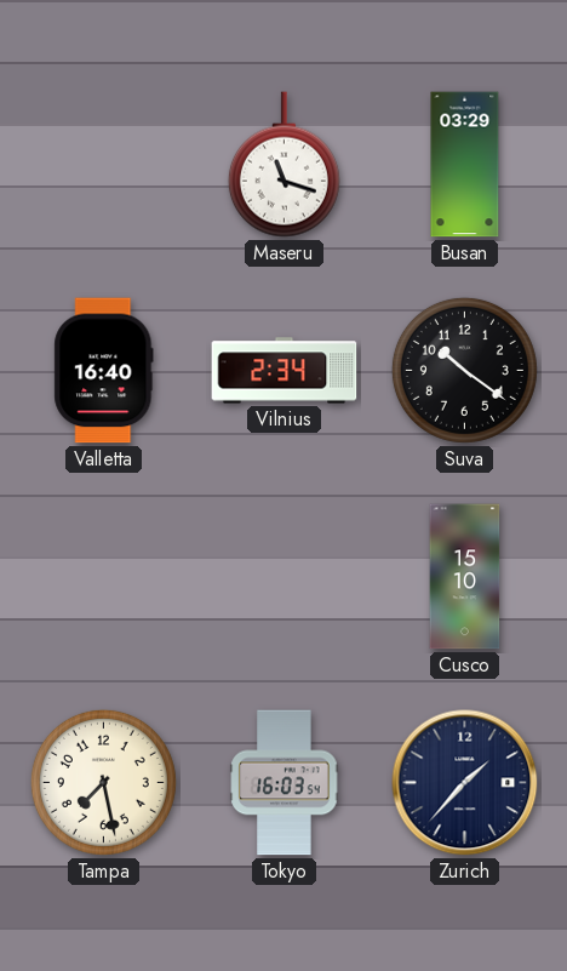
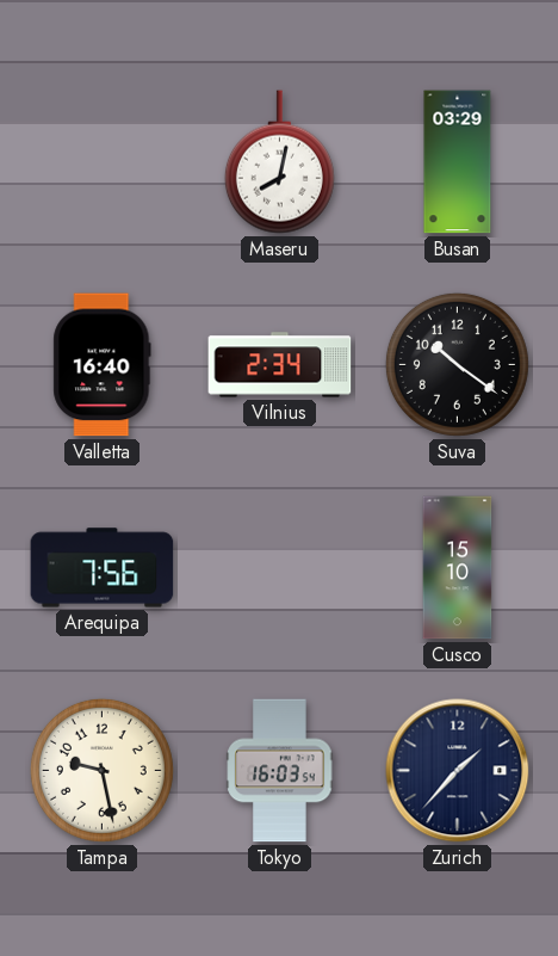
Maseru: 11:18 -> 8:02
Arequipa: none -> 7:56
Tampa: 7:28 -> 9:28
